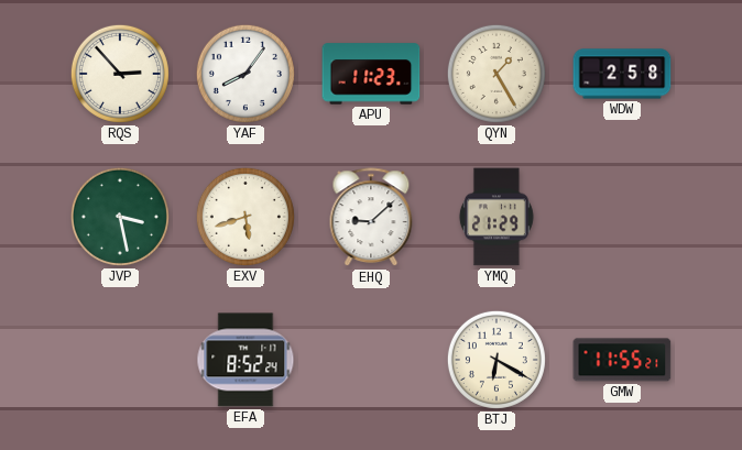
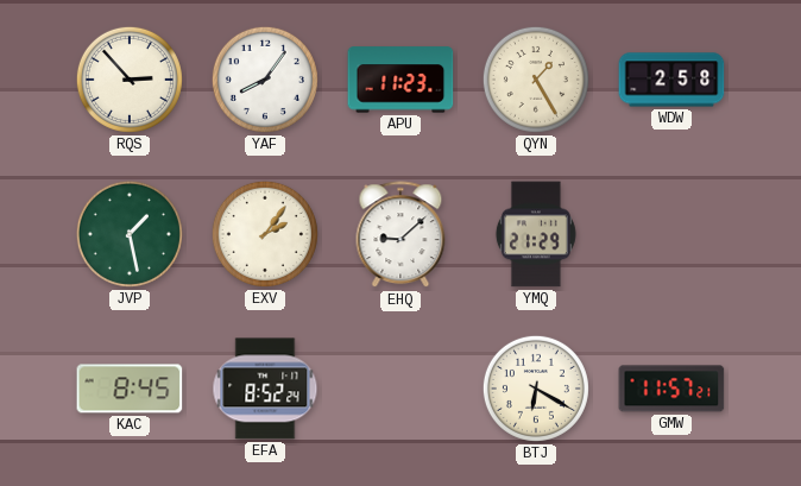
JVP: 3:28 -> 1:28
EXV: 5:42 -> 2:06
KAC: none -> 8:45
GMW: 11:55 -> 11:57
